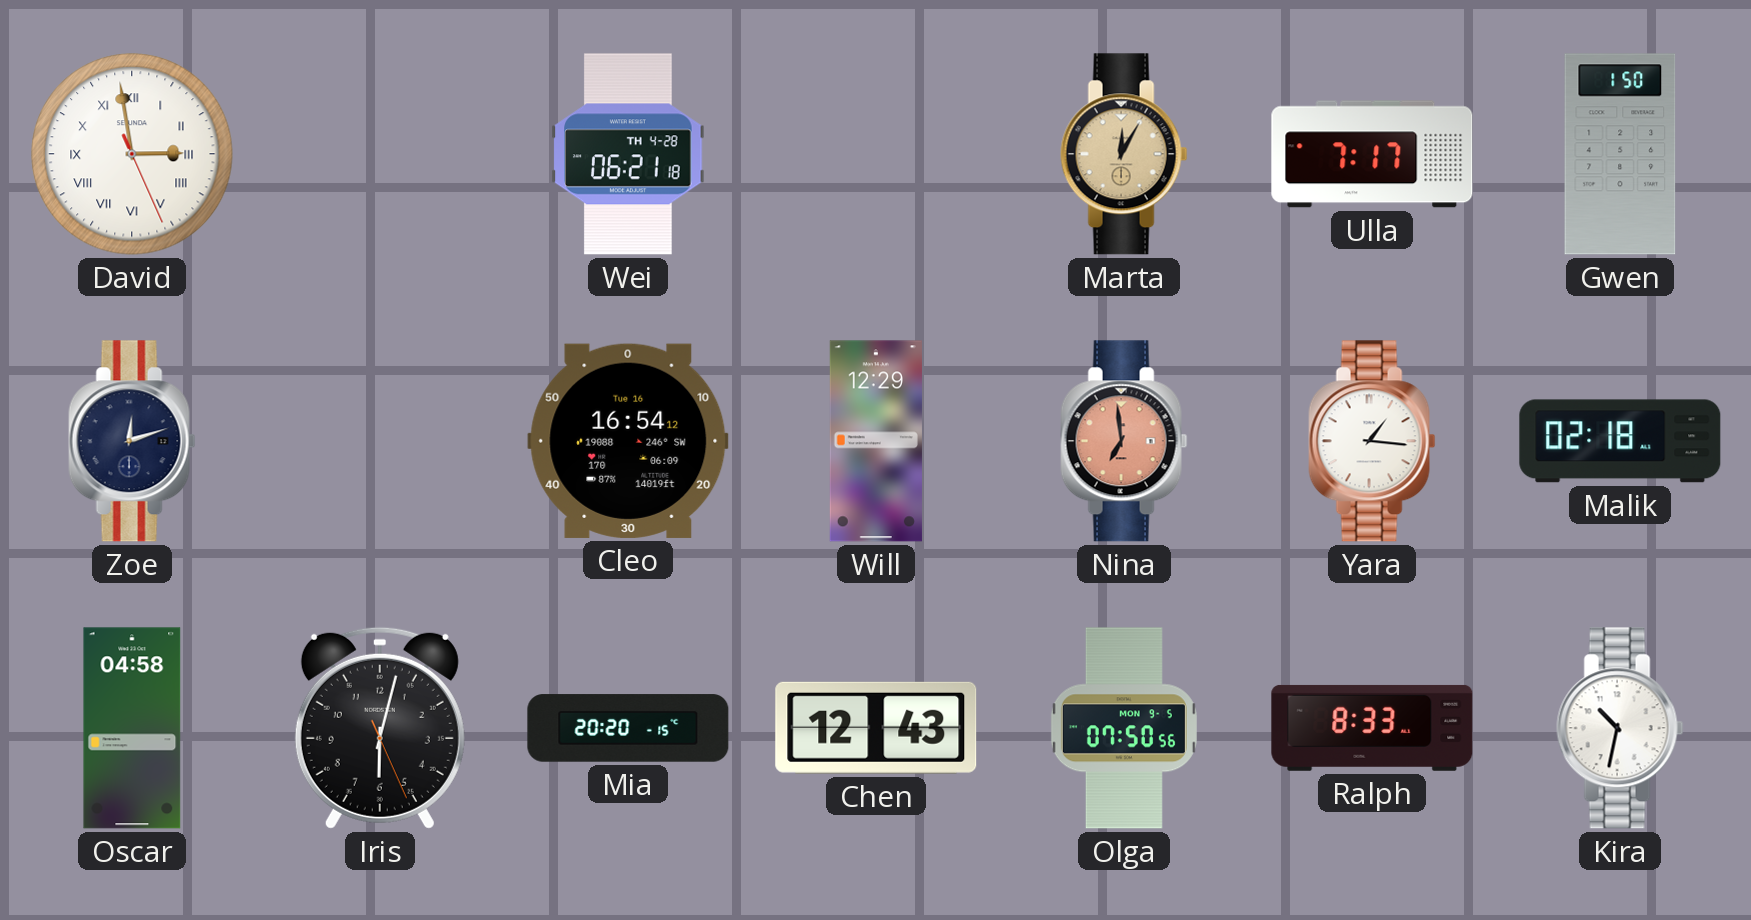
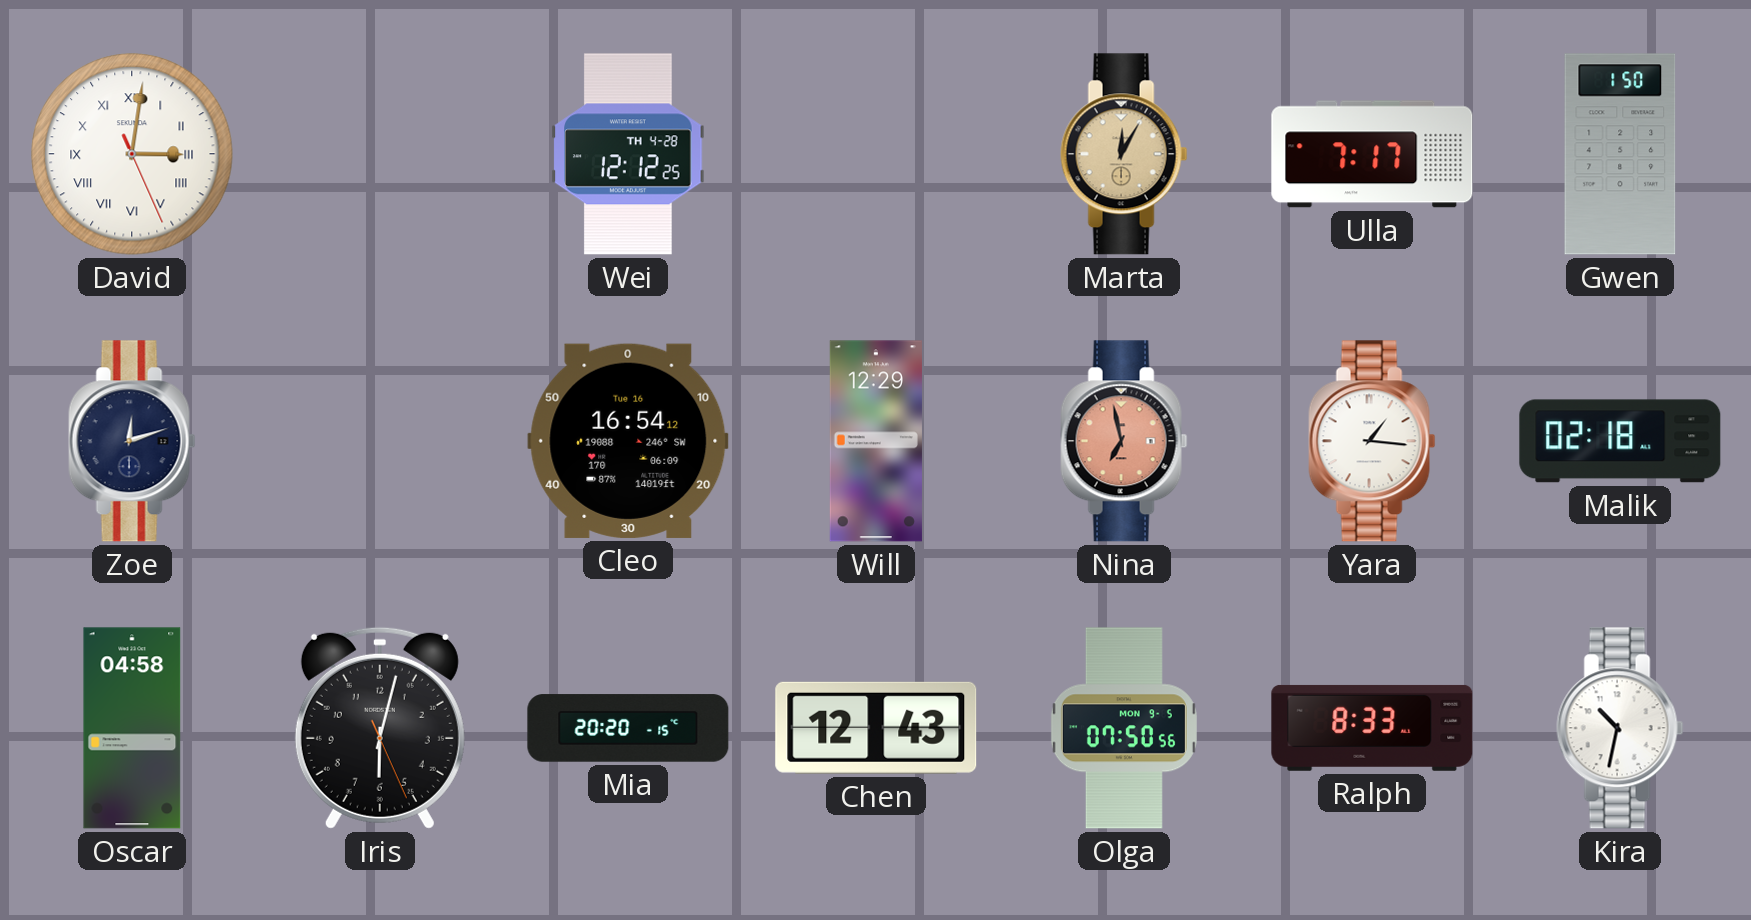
David: 2:58 -> 3:01
Wei: 06:21 -> 12:12
Nina: 6:59 -> 6:58
